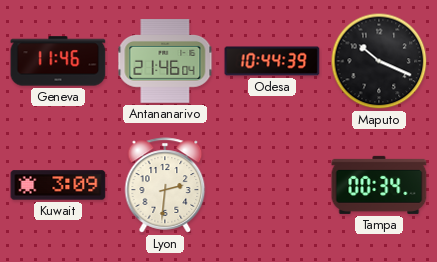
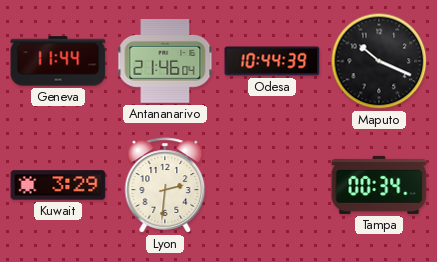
Geneva: 11:46 -> 11:44
Kuwait: 3:09 -> 3:29
